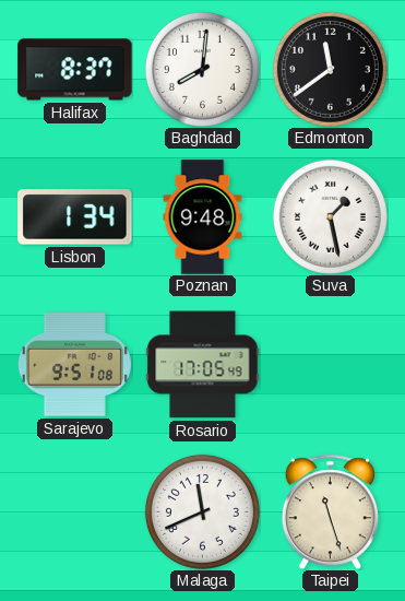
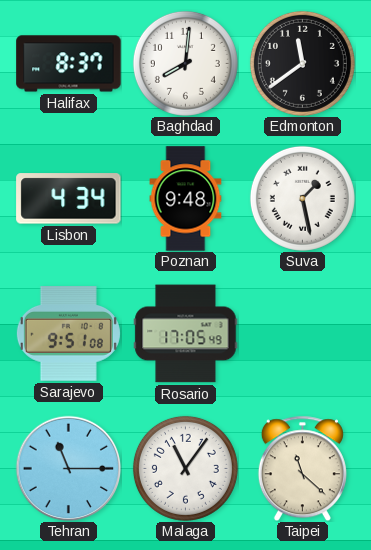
Lisbon: 1:34 -> 4:34
Tehran: none -> 11:15
Malaga: 11:41 -> 11:06
Taipei: 11:27 -> 11:22
